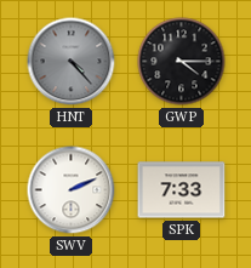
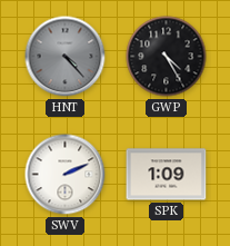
GWP: 4:15 -> 4:25
SPK: 7:33 -> 1:09
